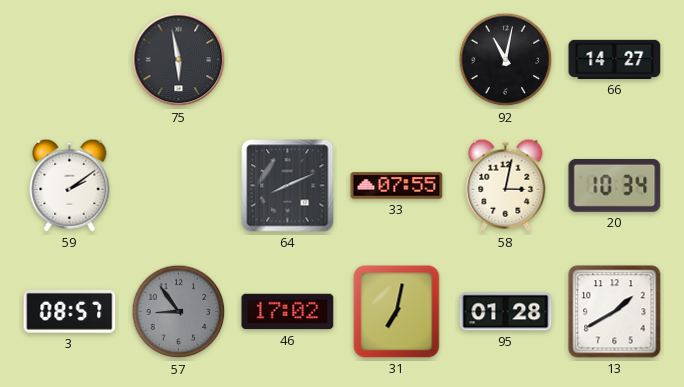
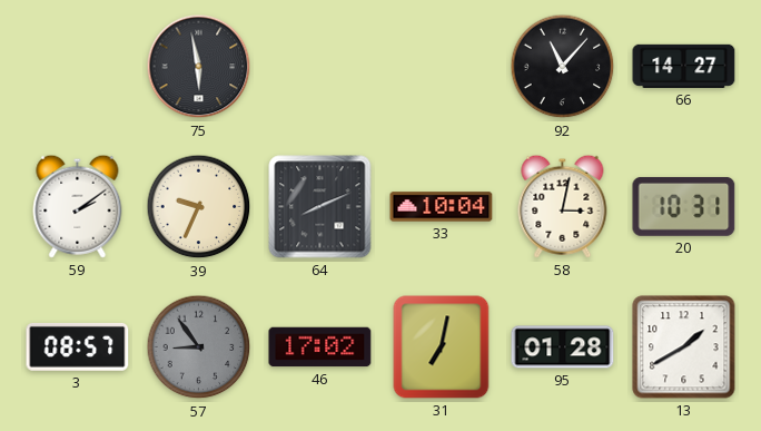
92: 11:02 -> 11:07
39: none -> 9:34
33: 07:55 -> 10:04
20: 10:34 -> 10:31
